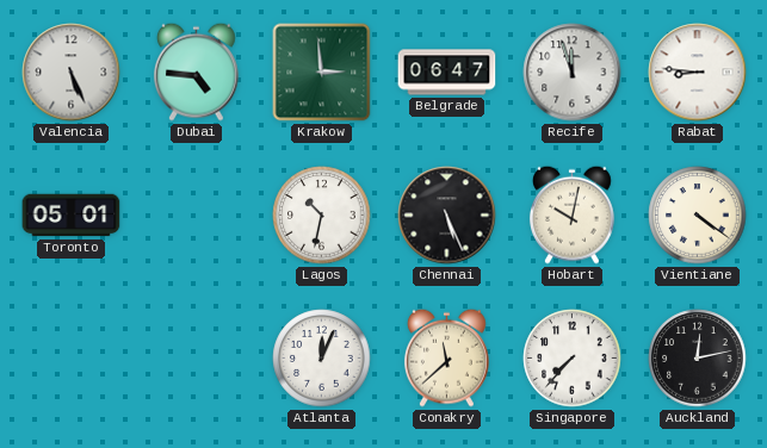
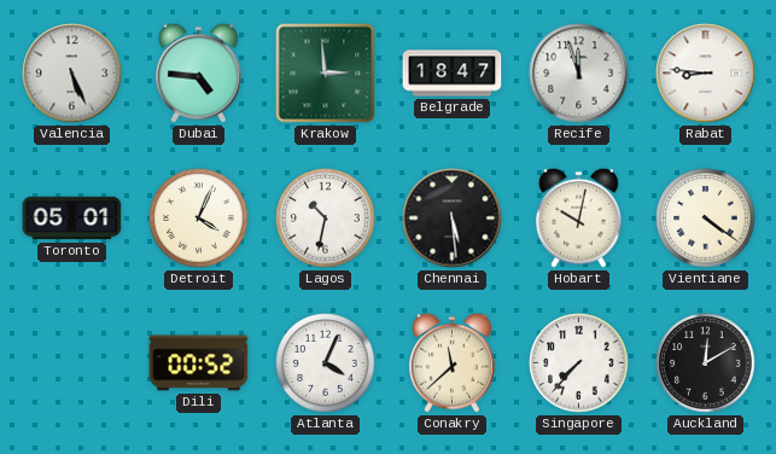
Belgrade: 06:47 -> 18:47
Detroit: none -> 4:04
Chennai: 5:26 -> 5:29
Dili: none -> 00:52
Atlanta: 12:04 -> 4:04
Auckland: 12:13 -> 12:10
